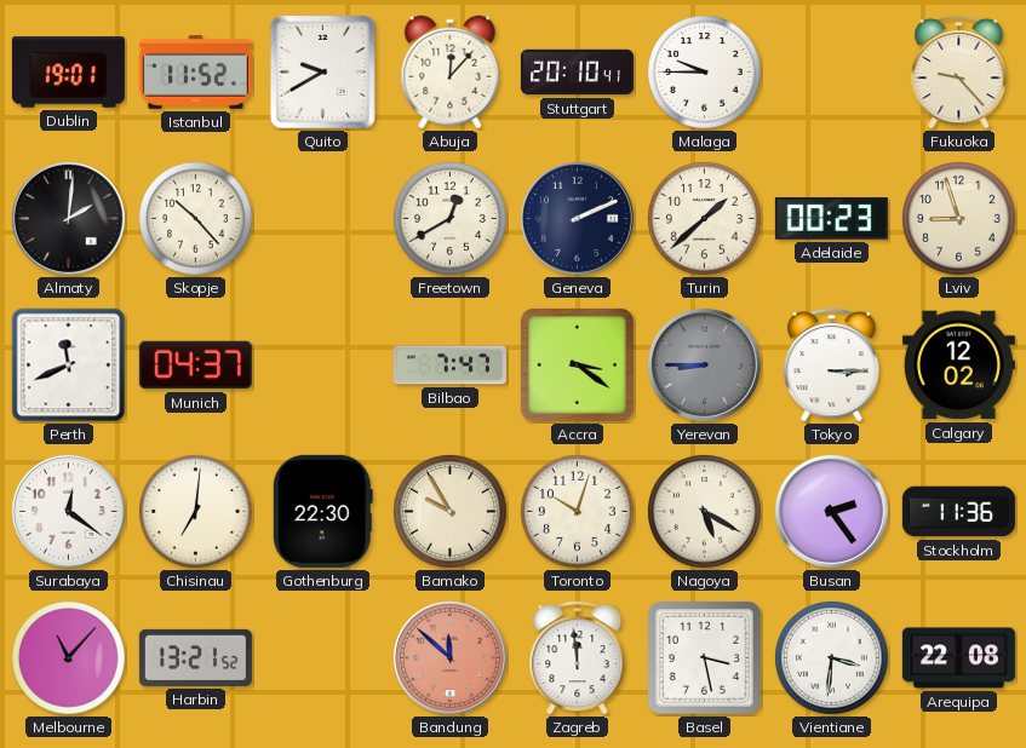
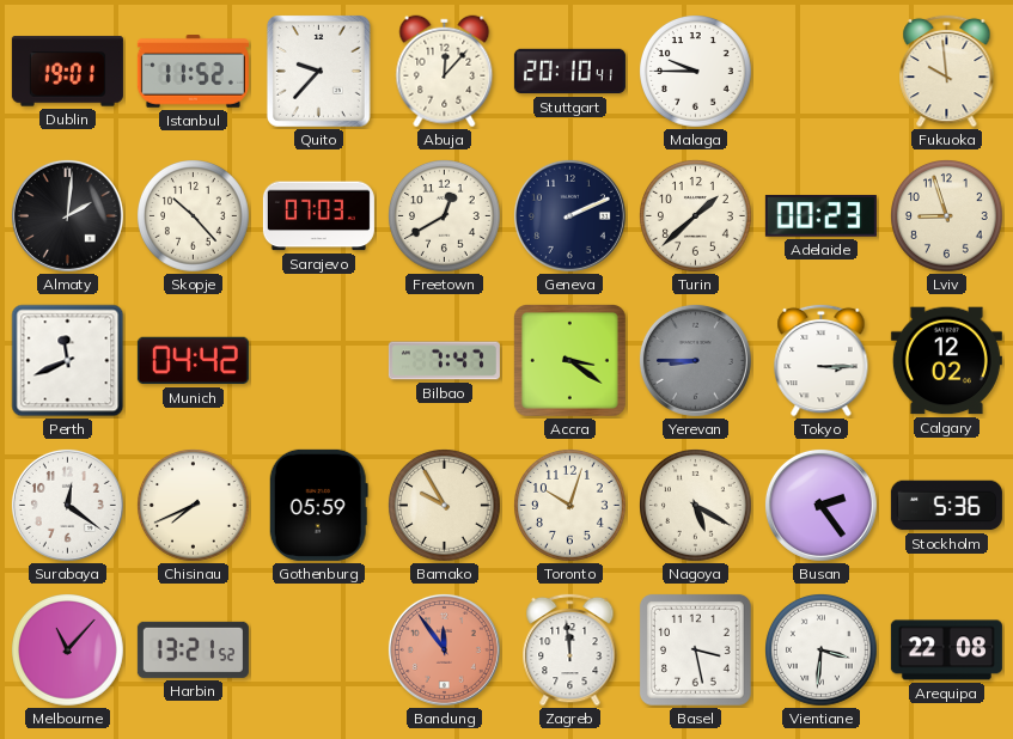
Quito: 9:40 -> 9:37
Fukuoka: 9:23 -> 9:59
Sarajevo: none -> 07:03
Munich: 04:37 -> 04:42
Chisinau: 7:01 -> 7:41
Gothenburg: 22:30 -> 05:59
Stockholm: 11:36 -> 5:36
Bandung: 11:52 -> 11:54
